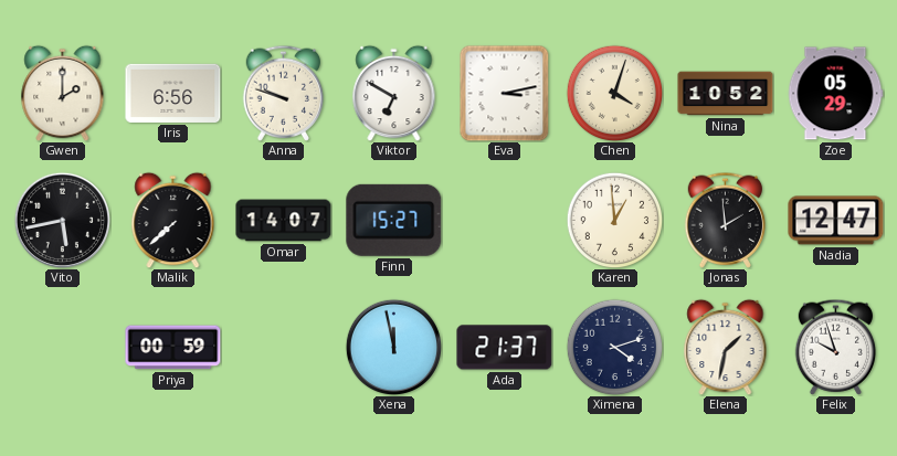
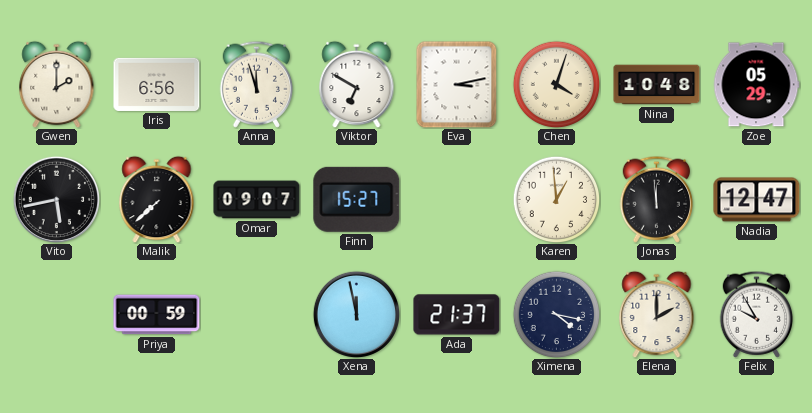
Anna: 9:48 -> 11:57
Nina: 10:52 -> 10:48
Omar: 14:07 -> 09:07
Jonas: 1:59 -> 11:59
Ximena: 4:12 -> 4:17
Elena: 1:32 -> 2:00
Felix: 9:57 -> 9:55
